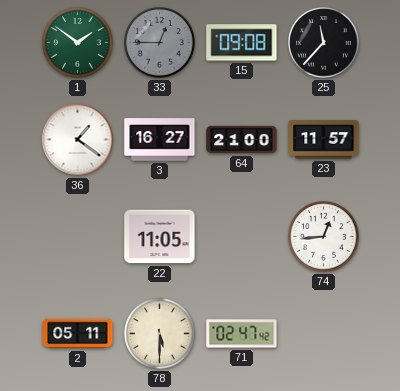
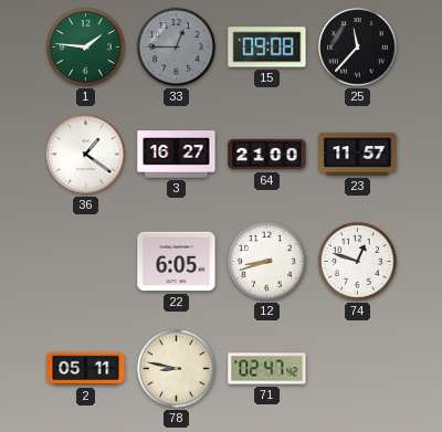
1: 1:51 -> 1:46
22: 11:05 -> 6:05
12: none -> 8:42
74: 12:44 -> 12:48
78: 5:30 -> 8:47
